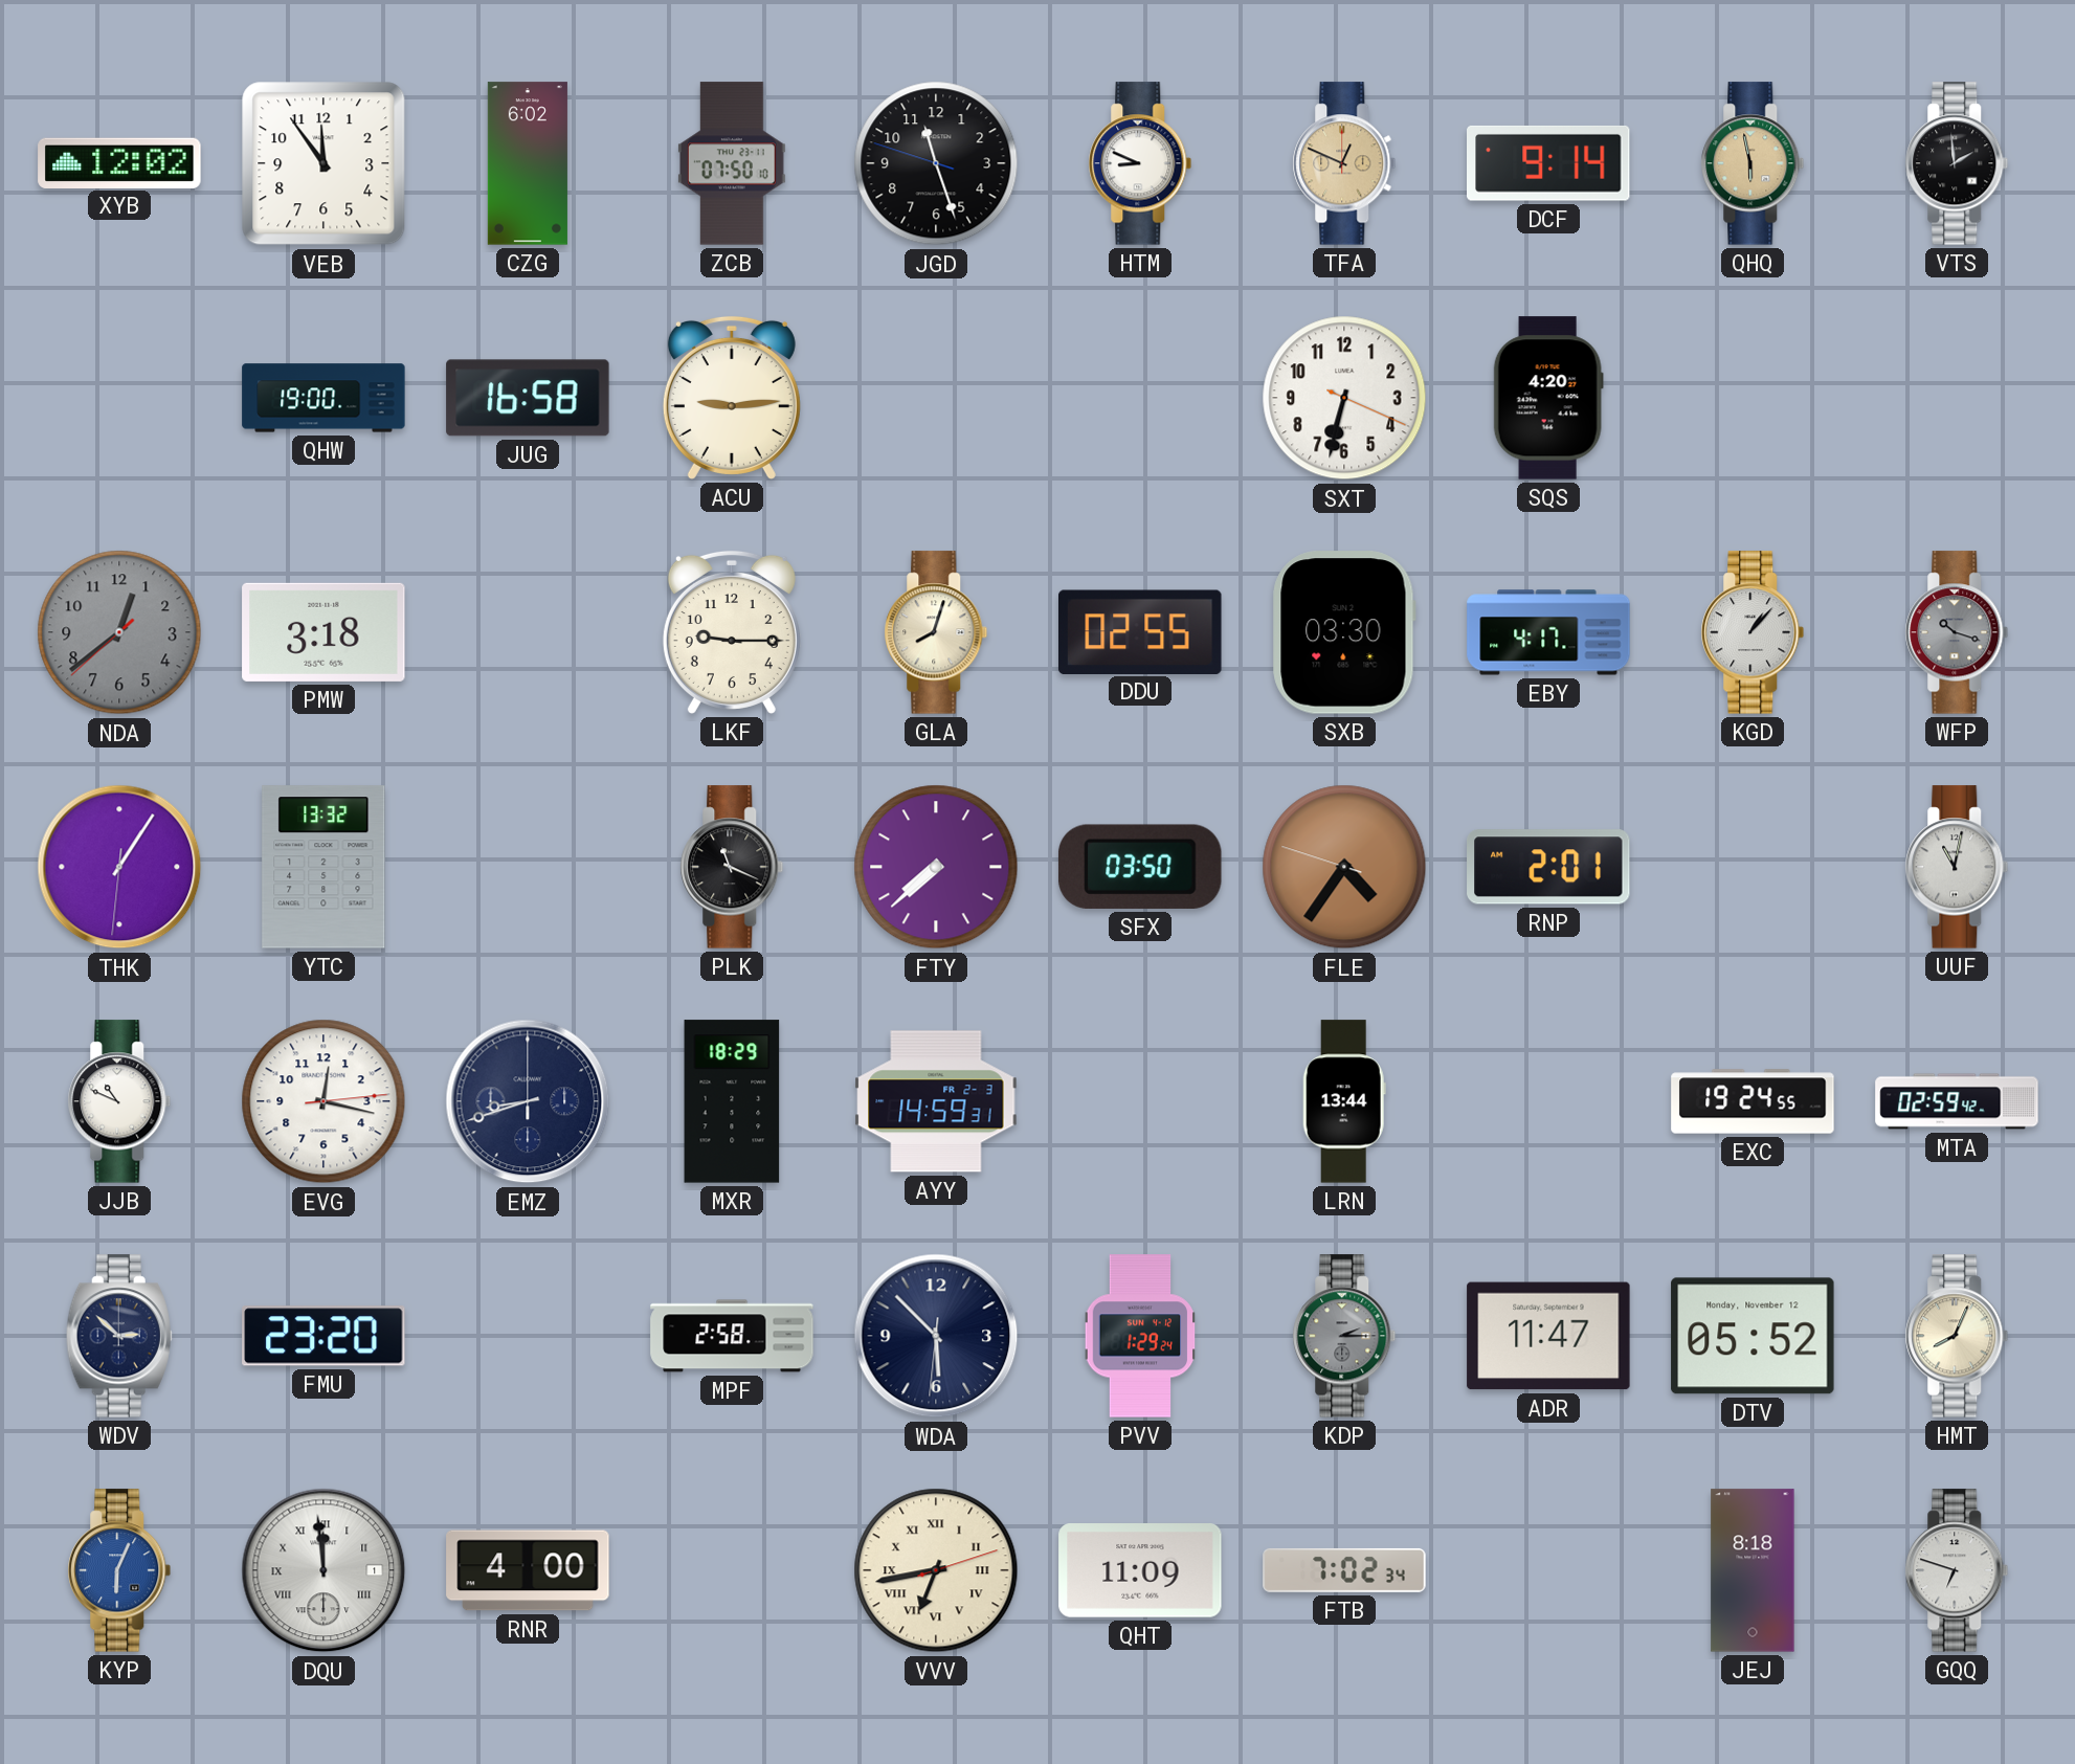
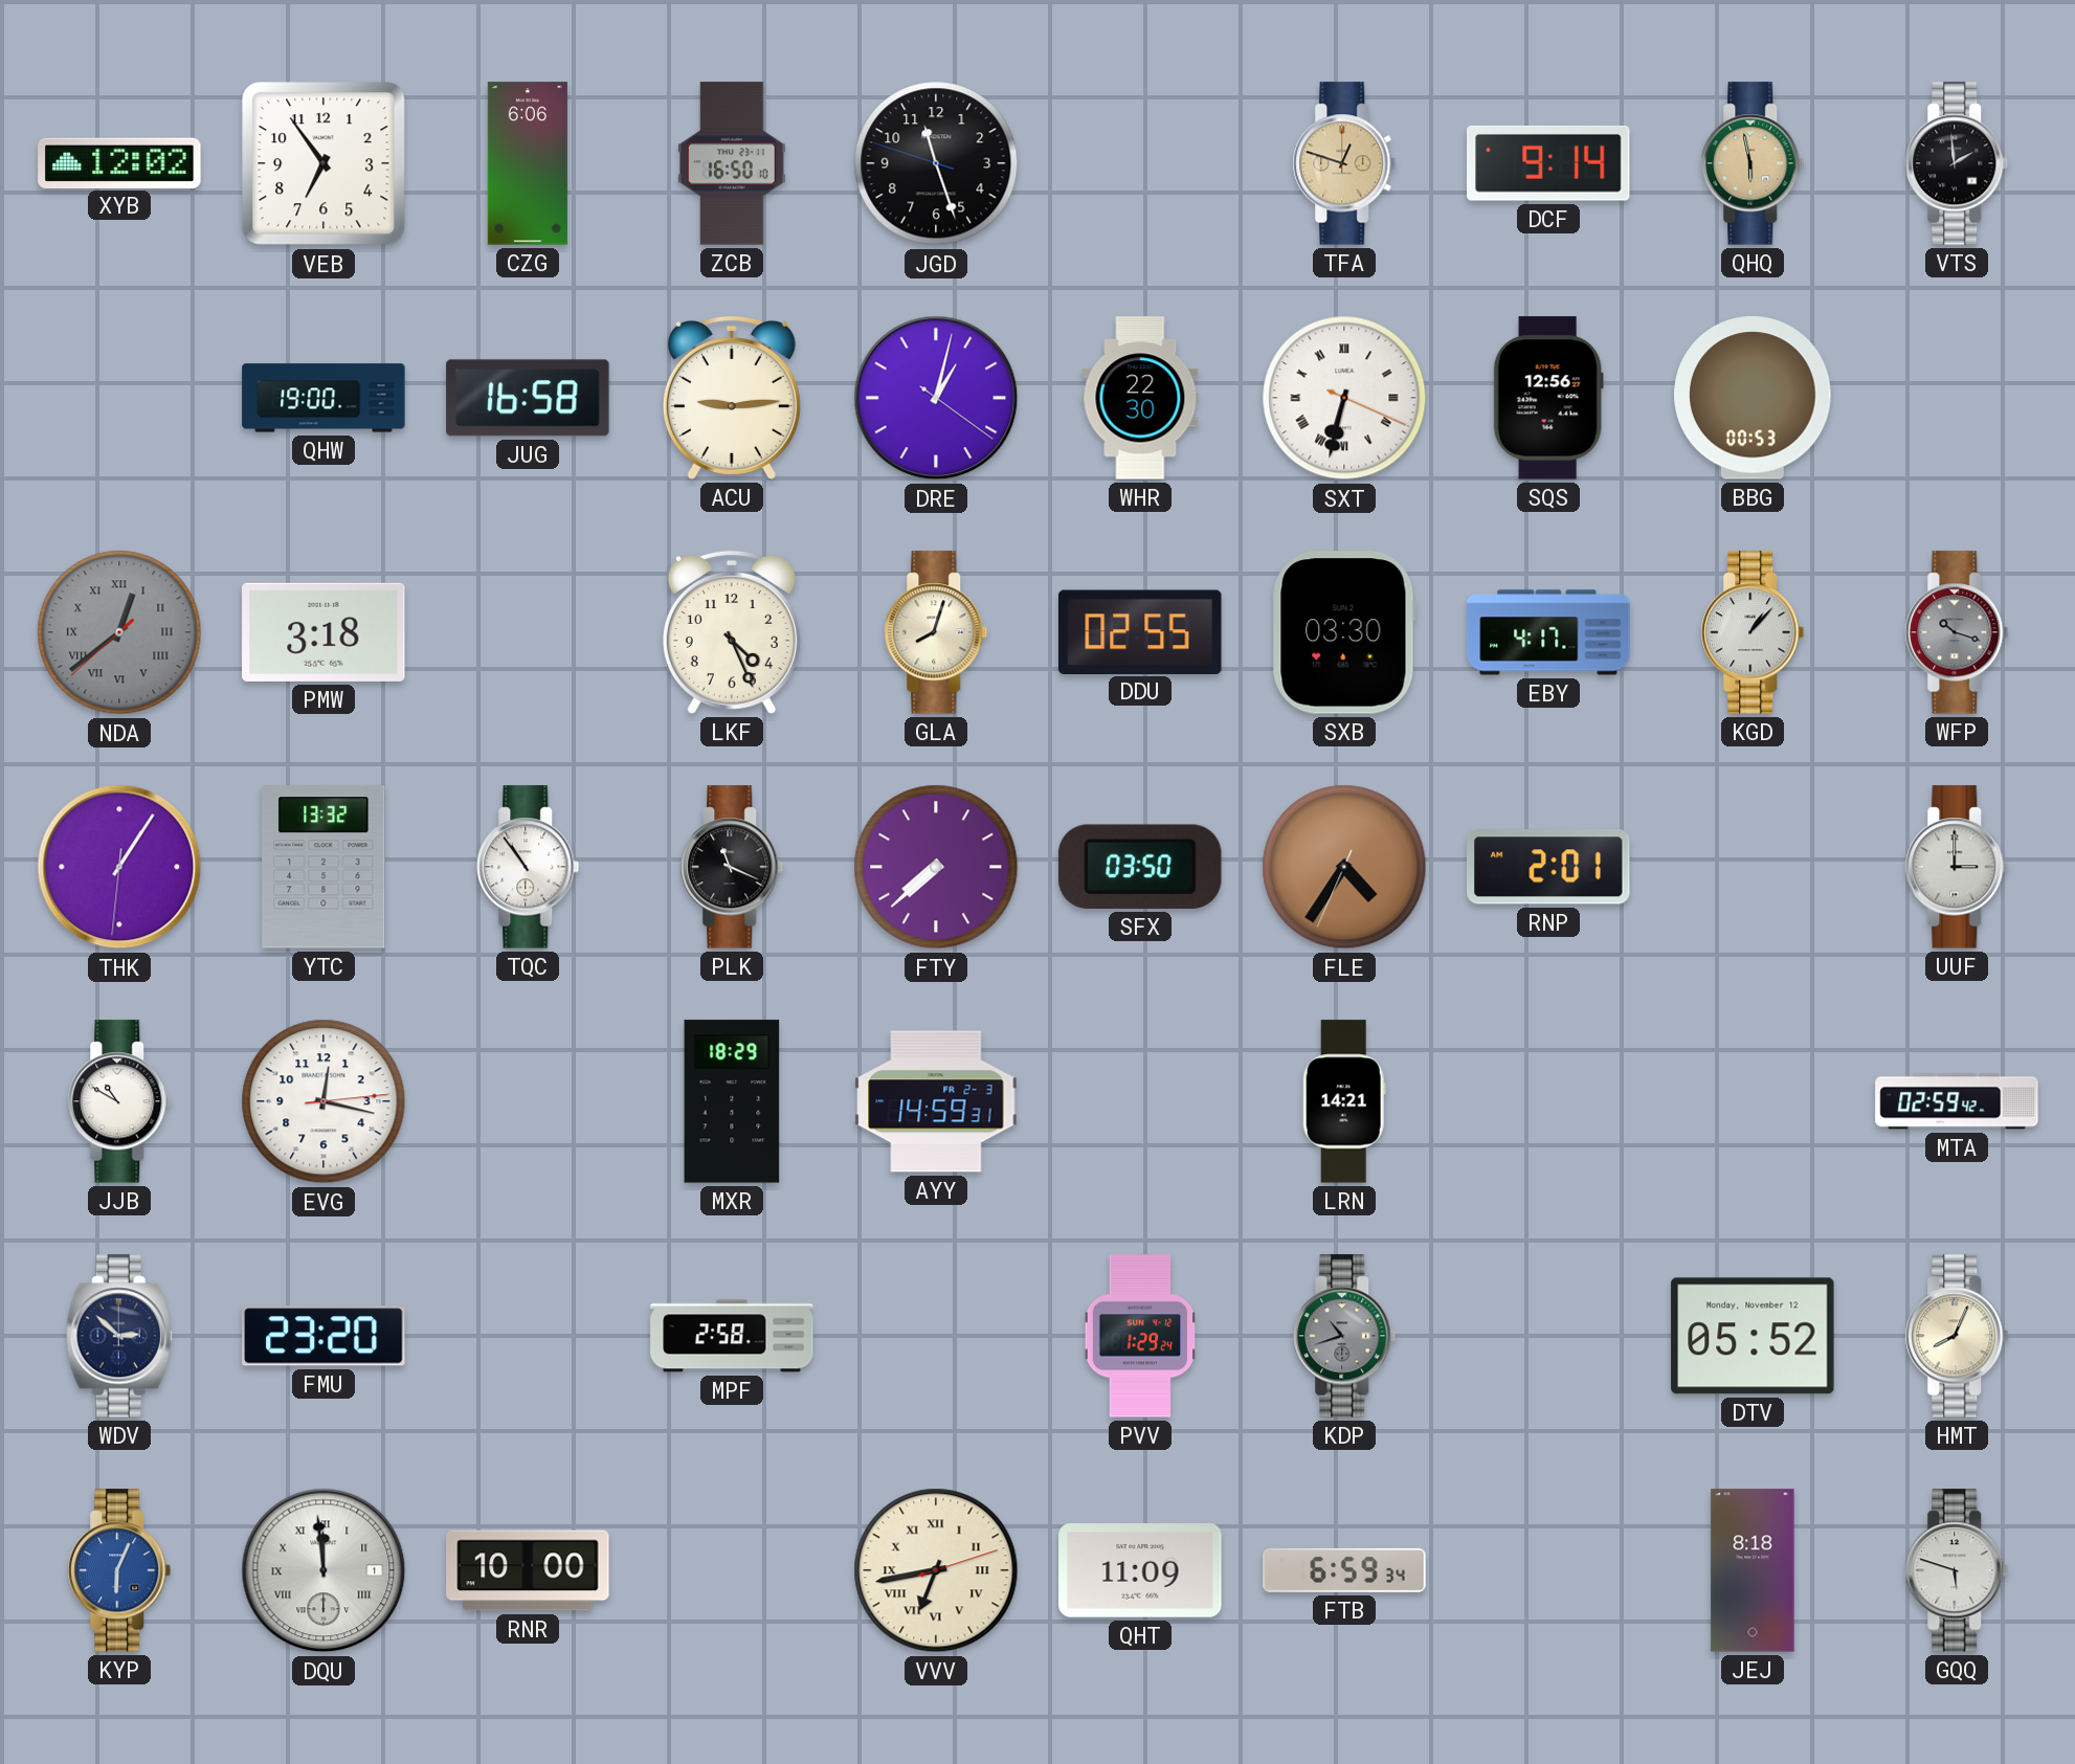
VEB: 11:54 -> 6:54
CZG: 6:02 -> 6:06
ZCB: 07:50 -> 16:50
HTM: 8:49 -> none
TFA: 12:49 -> 12:48
DRE: none -> 1:02
WHR: none -> 22:30
SXT numerals: Arabic -> Roman
SQS: 4:20 -> 12:56
BBG: none -> 00:53
NDA numerals: Arabic -> Roman
LKF: 9:15 -> 4:26
TQC: none -> 10:54
FLE: 4:35:48 -> 4:35:34
UUF: 11:02 -> 3:00
JJB: 10:49 -> 10:50
EMZ: 8:42 -> none
LRN: 13:44 -> 14:21
EXC: 19:24 -> none
WDA: 5:52 -> none
KDP: 2:15 -> 10:42
ADR: 11:47 -> none
RNR: 4:00 -> 10:00
FTB: 7:02 -> 6:59
GQQ: 6:48 -> 5:48
